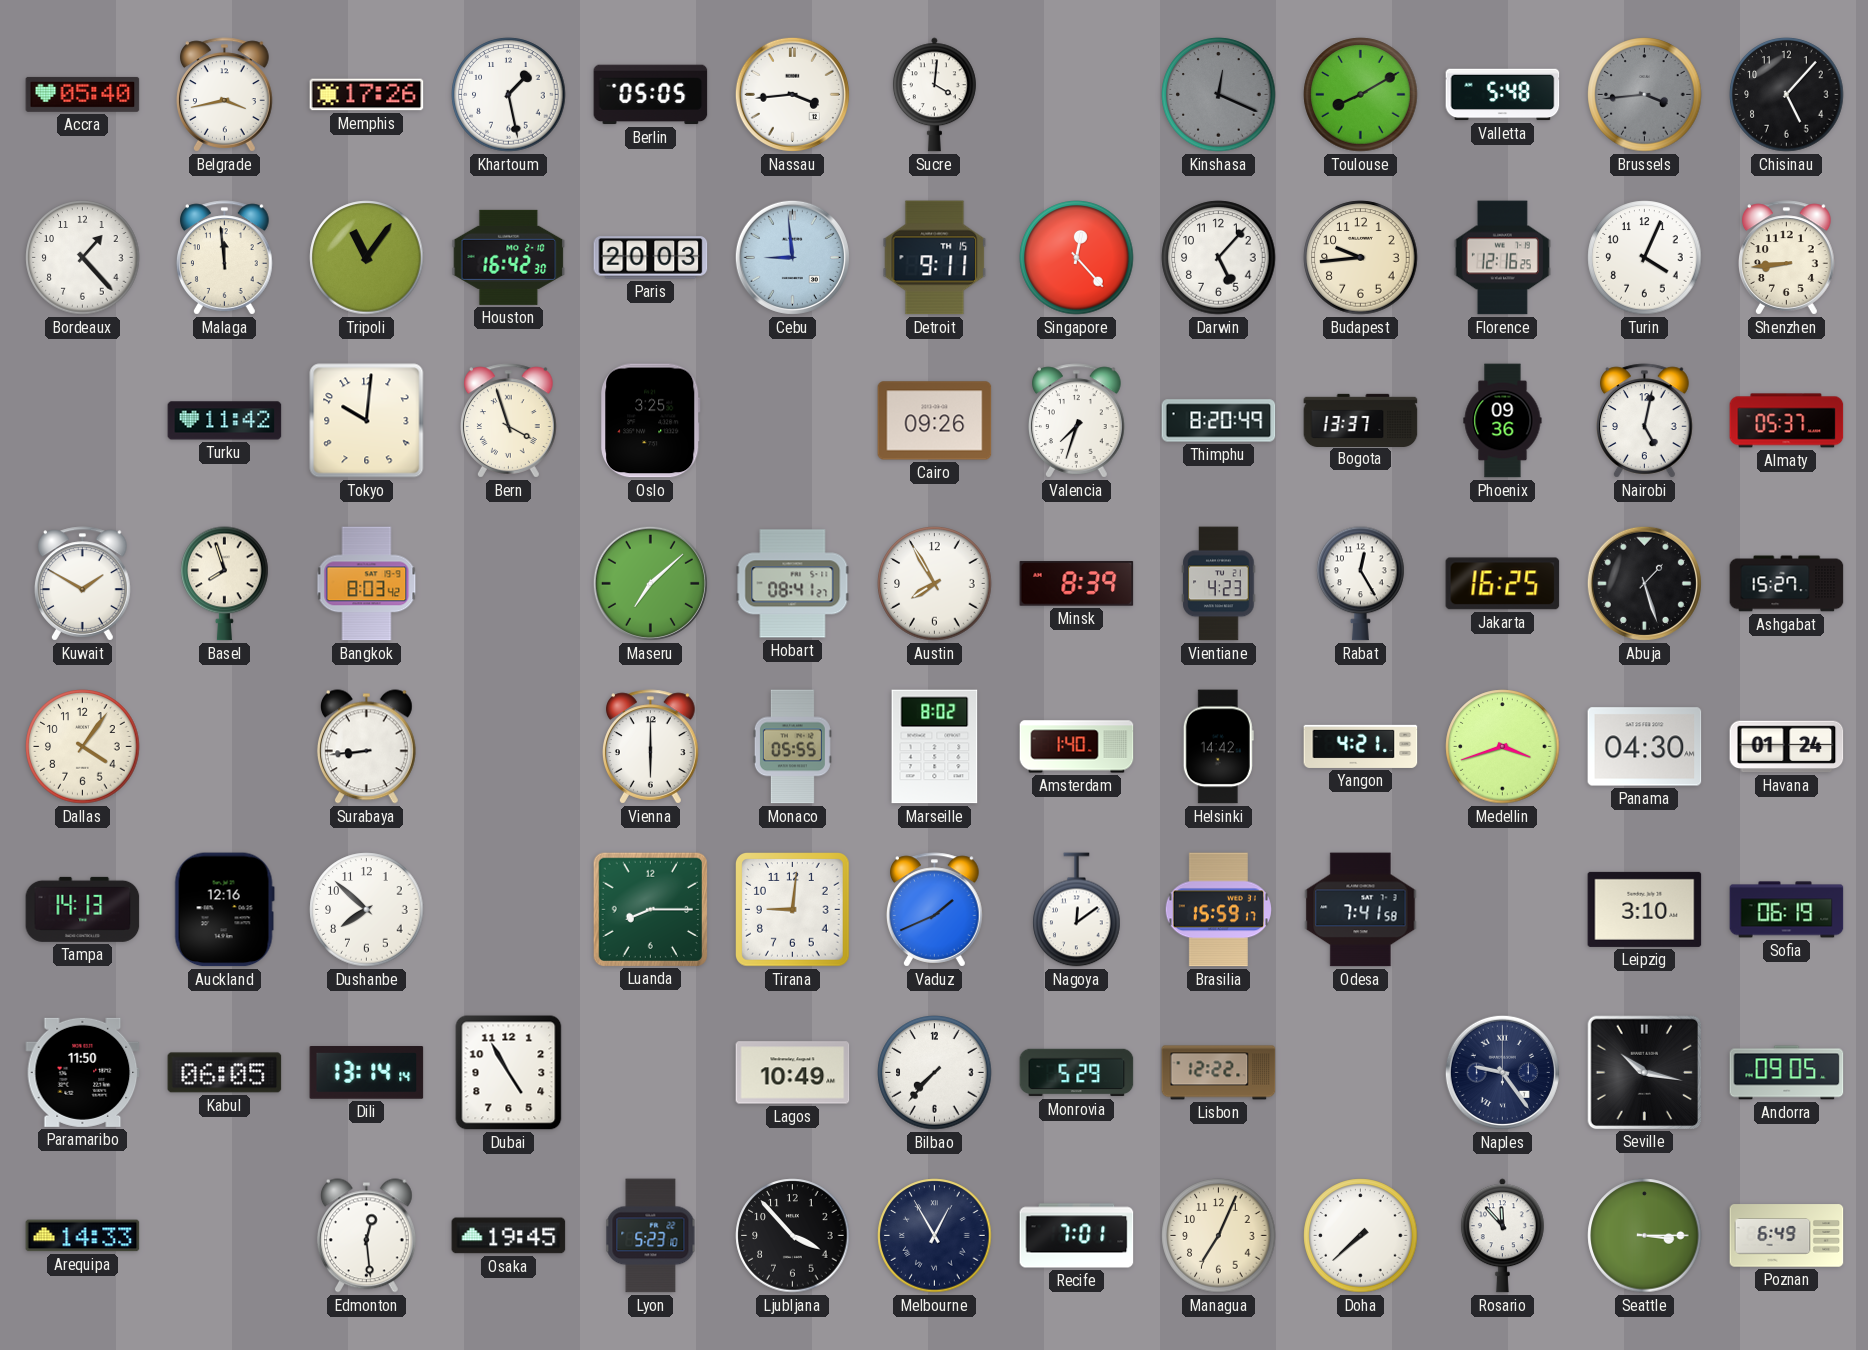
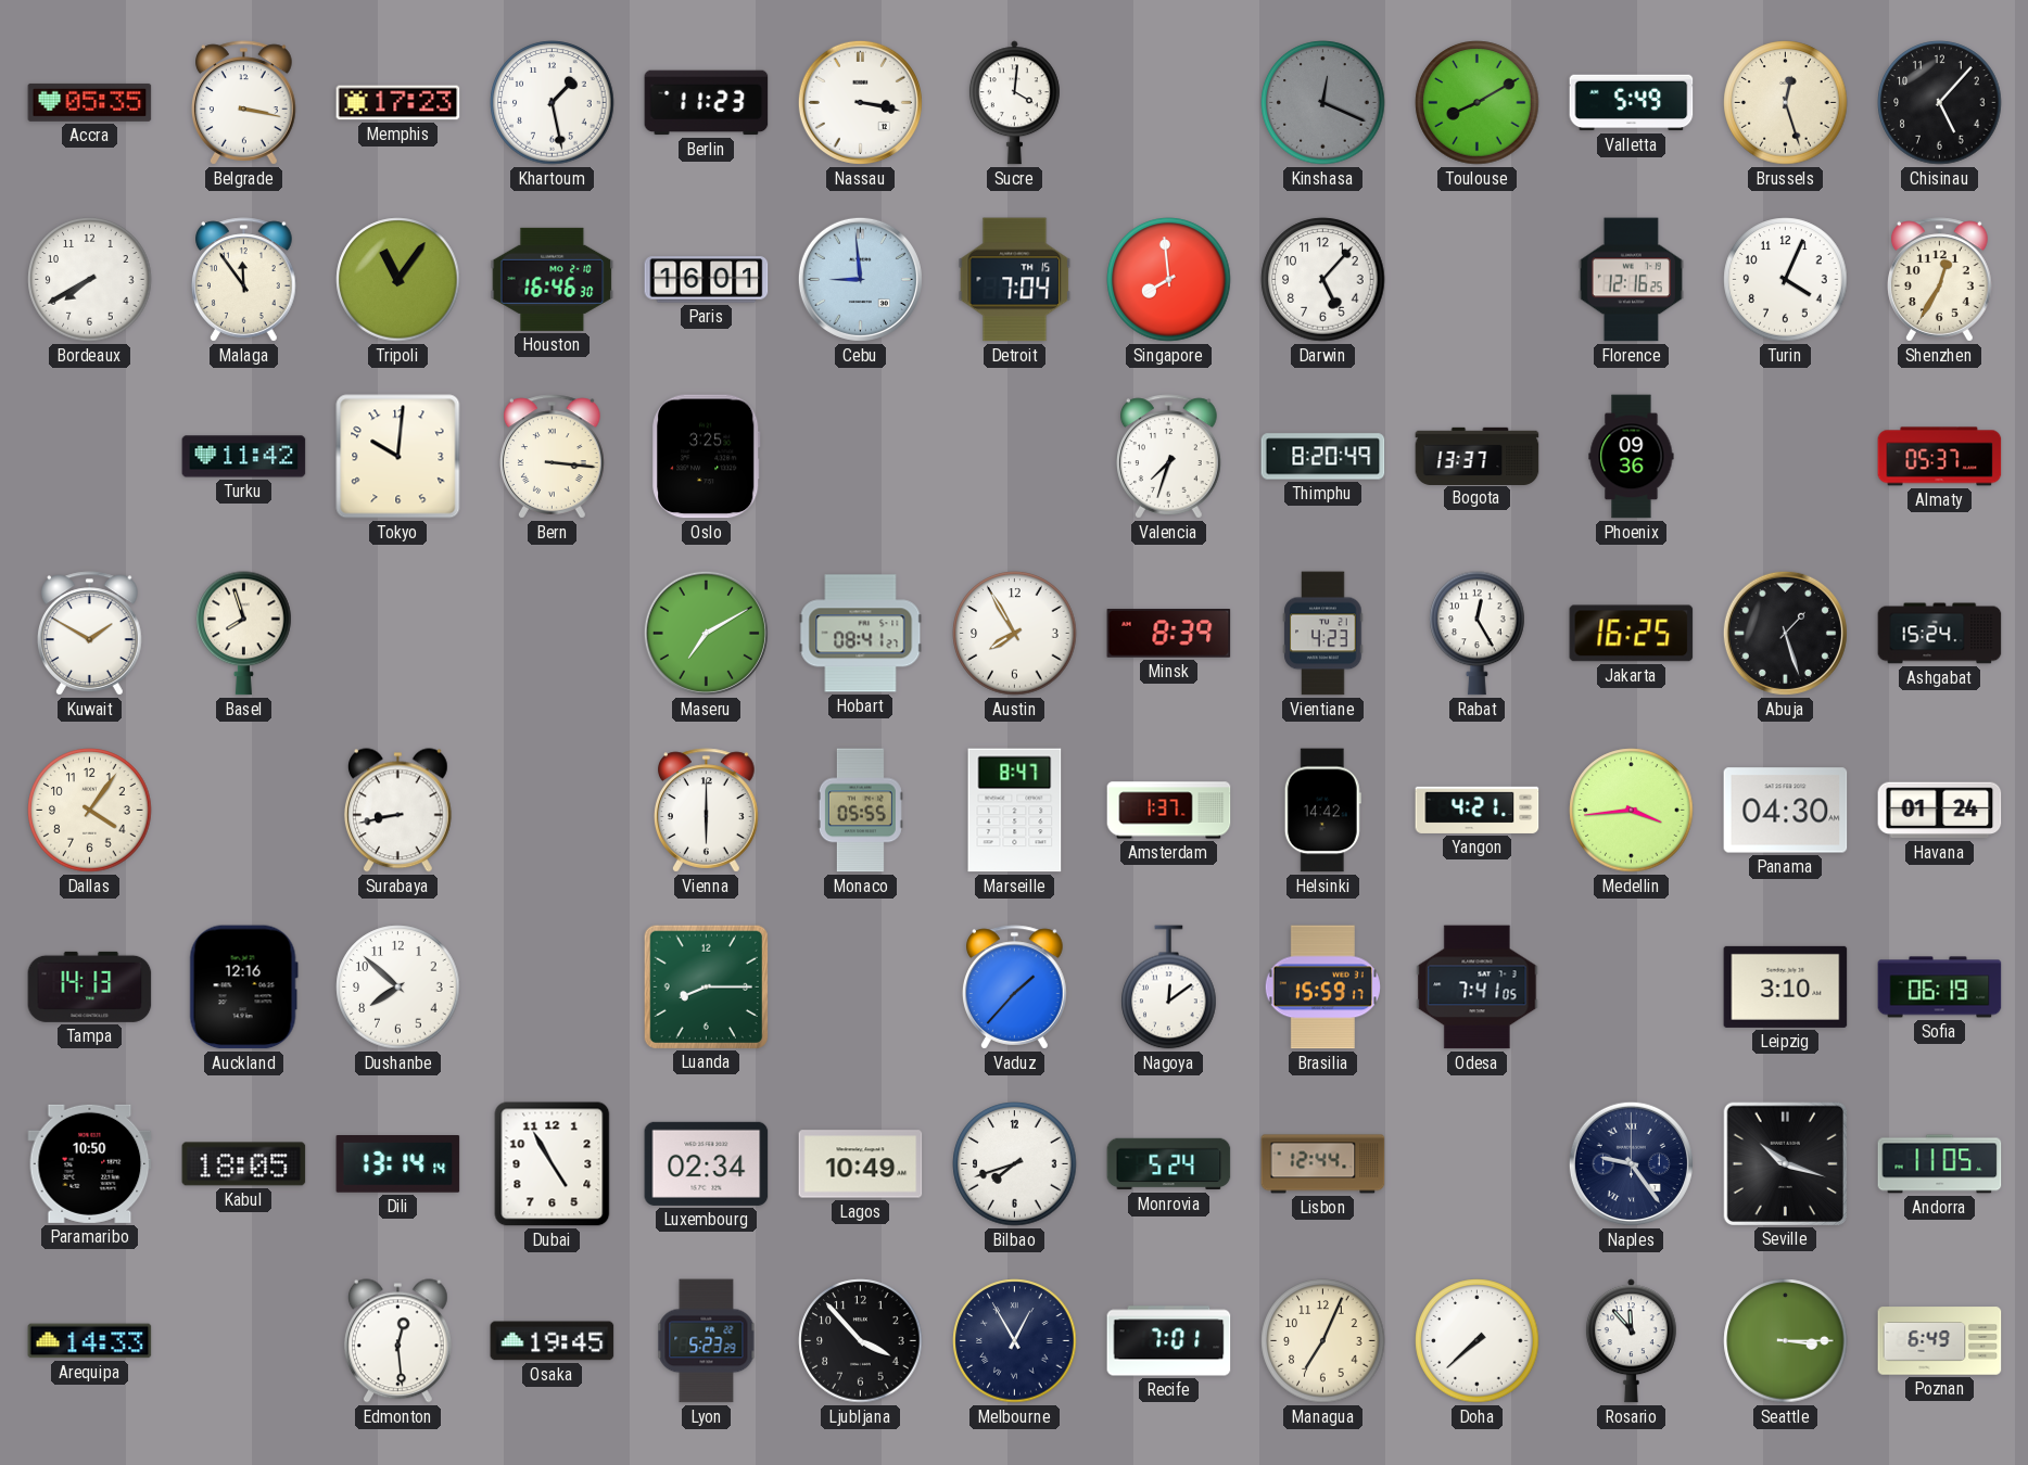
Accra: 05:40 -> 05:35
Belgrade: 3:43 -> 3:17
Memphis: 17:26 -> 17:23
Berlin: 05:05 -> 11:23
Nassau: 3:44 -> 3:17
Valletta: 5:48 -> 5:49
Brussels: 3:44 -> 12:27
Brussels dial: grey -> cream
Bordeaux: 1:23 -> 7:40
Malaga: 11:59 -> 11:54
Houston: 16:42 -> 16:46
Paris: 20:03 -> 16:01
Detroit: 9:11 -> 7:04
Singapore: 12:23 -> 7:59
Budapest: 9:44 -> none
Shenzhen: 8:44 -> 12:35
Bern: 3:57 -> 3:16
Cairo: 09:26 -> none
Nairobi: 5:02 -> none
Bangkok: 8:03 -> none
Maseru: 7:08 -> 7:10
Ashgabat: 15:27 -> 15:24
Surabaya: 8:44 -> 8:43
Marseille: 8:02 -> 8:47
Amsterdam: 1:40 -> 1:37
Medellin: 3:42 -> 3:44
Tirana: 9:01 -> none
Vaduz: 1:41 -> 1:37
Odesa: 7:41:58 -> 7:41:05
Paramaribo: 11:50 -> 10:50
Kabul: 06:05 -> 18:05
Luxembourg: none -> 02:34
Bilbao: 7:37 -> 7:42
Monrovia: 5:29 -> 5:24
Lisbon: 12:22 -> 12:44
Seville: 10:17 -> 10:18
Andorra: 09:05 -> 11:05
Lyon: 5:23:10 -> 5:23:29
